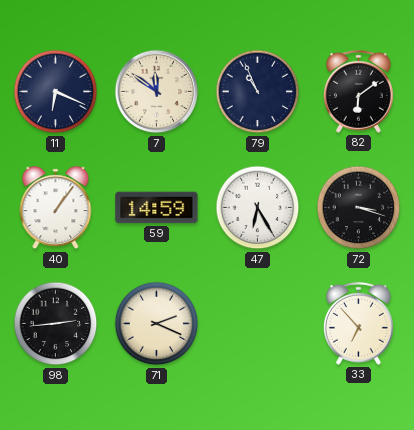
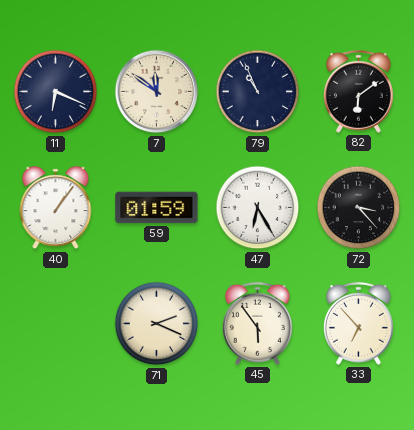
59: 14:59 -> 01:59
72: 3:18 -> 3:23
98: 2:44 -> none
45: none -> 5:54
